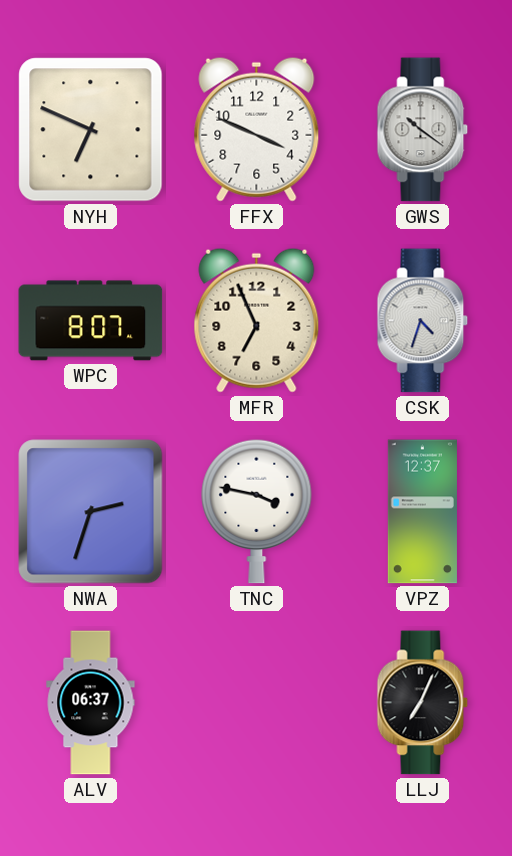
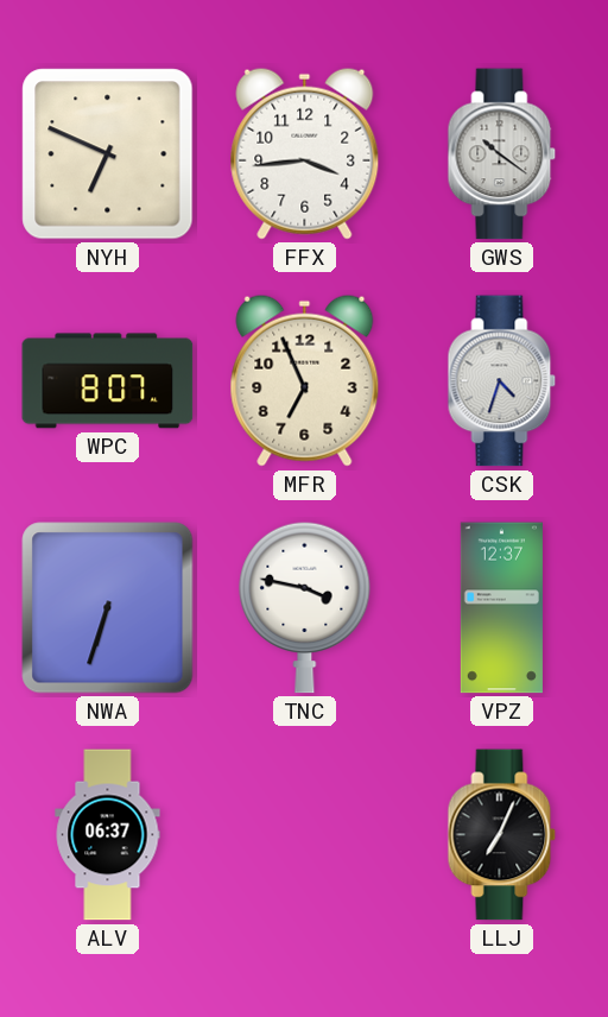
FFX: 3:49 -> 3:44
NWA: 2:33 -> 6:33
